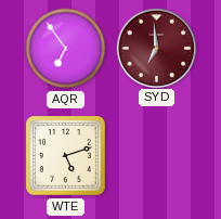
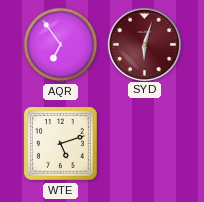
SYD: 6:59 -> 6:03
